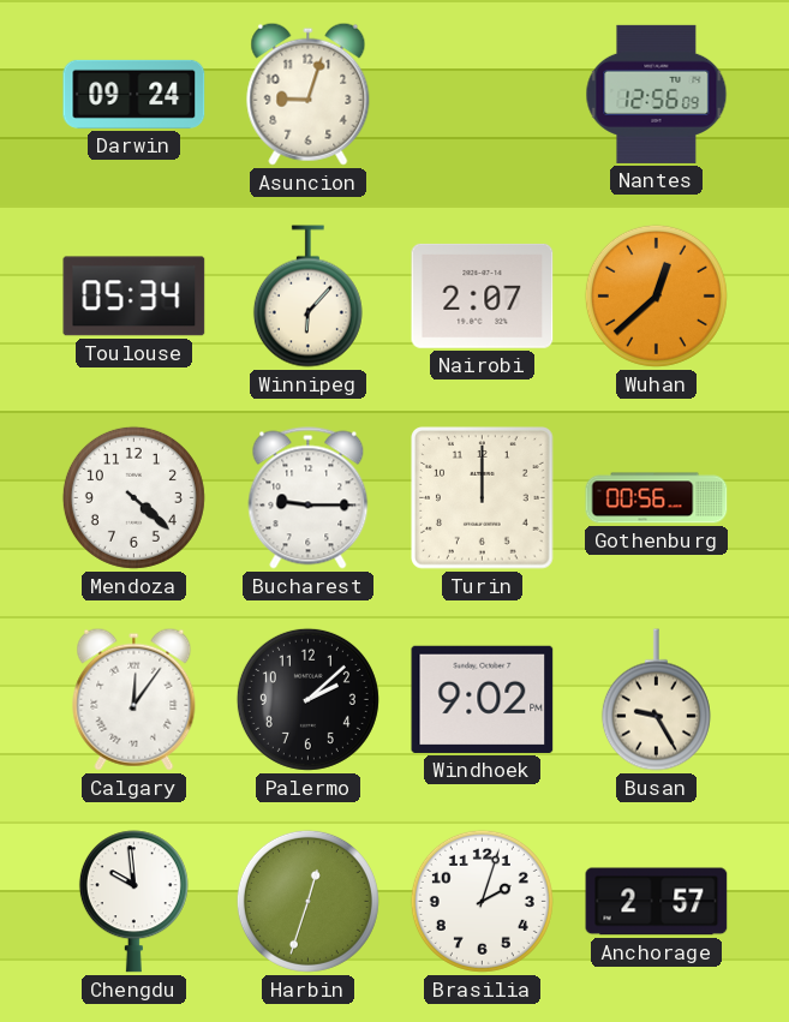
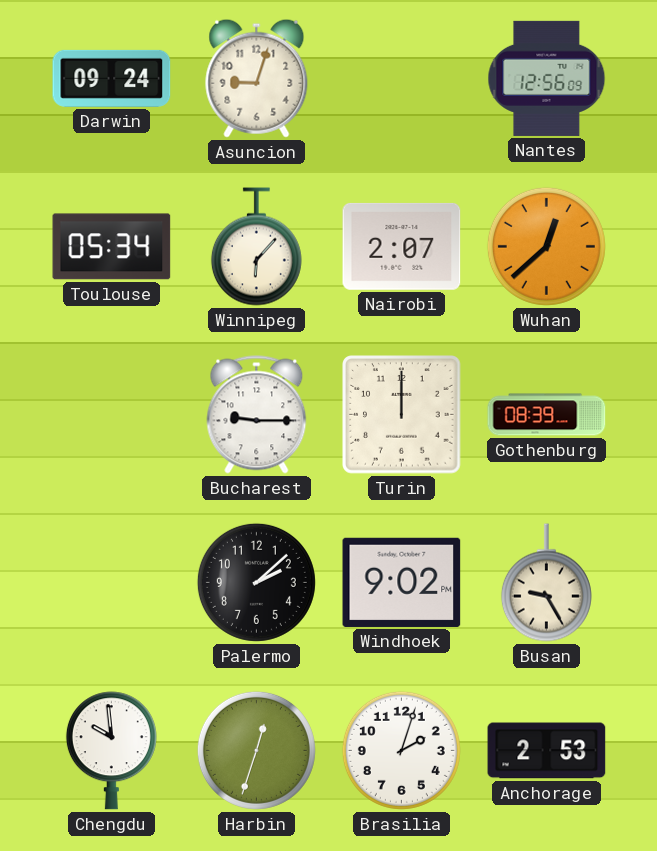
Mendoza: 4:22 -> none
Gothenburg: 00:56 -> 08:39
Calgary: 12:06 -> none
Anchorage: 2:57 -> 2:53
